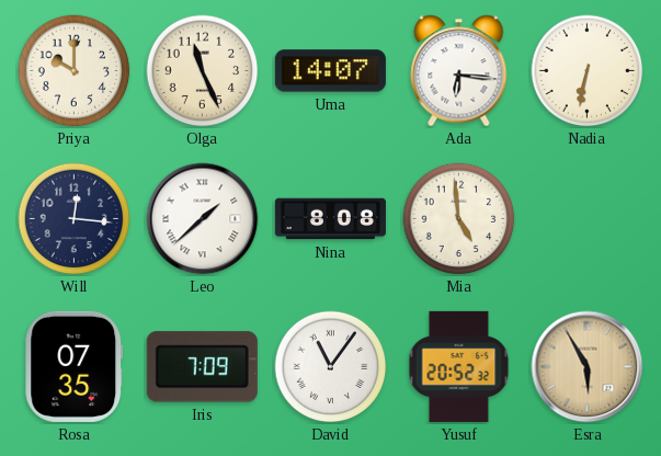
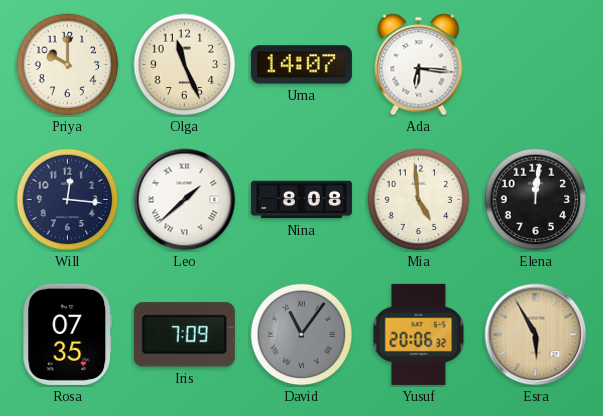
Nadia: 6:32 -> none
Elena: none -> 12:01
David dial: white -> grey
Yusuf: 20:52 -> 20:06
